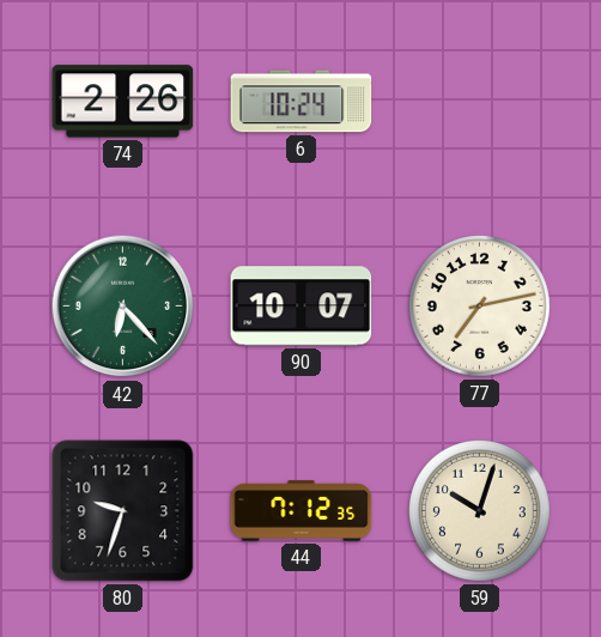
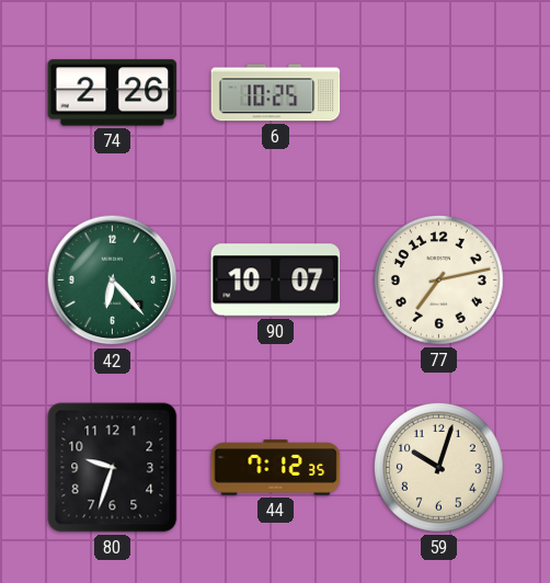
6: 10:24 -> 10:25
